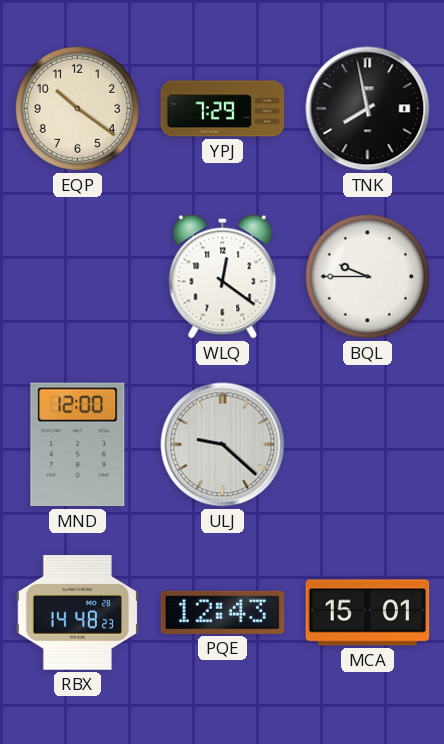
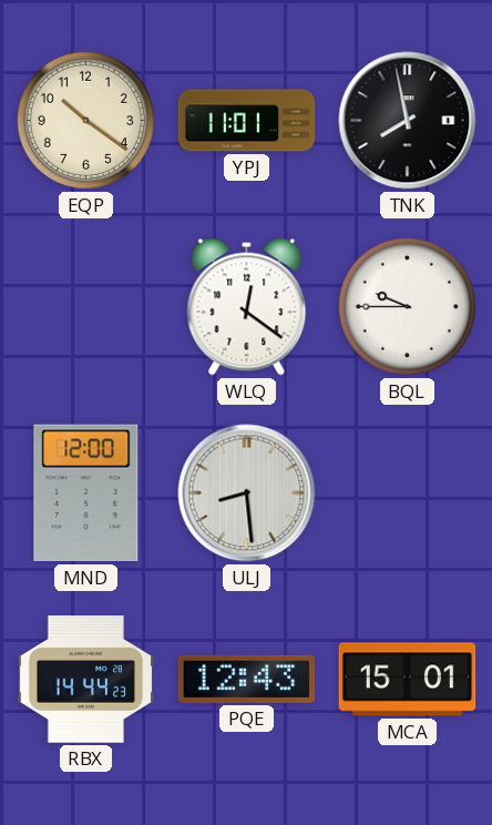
YPJ: 7:29 -> 11:01
ULJ: 9:22 -> 8:29
RBX: 14:48 -> 14:44
